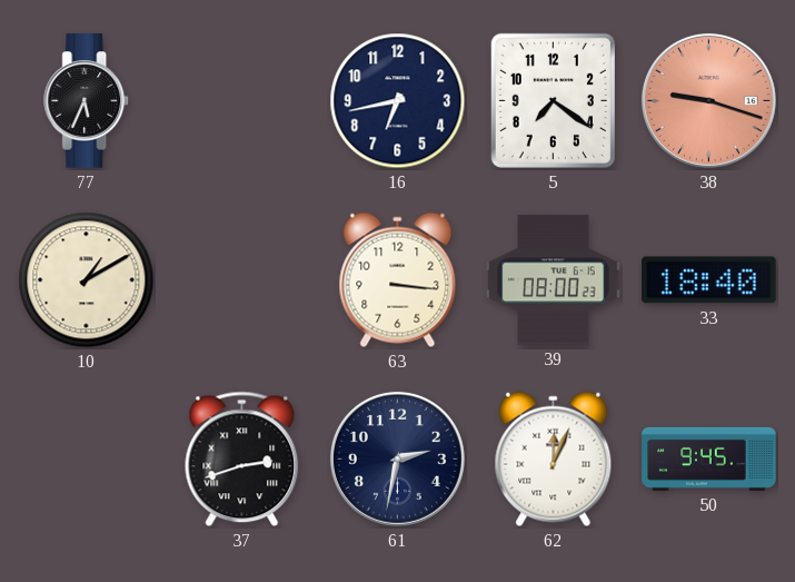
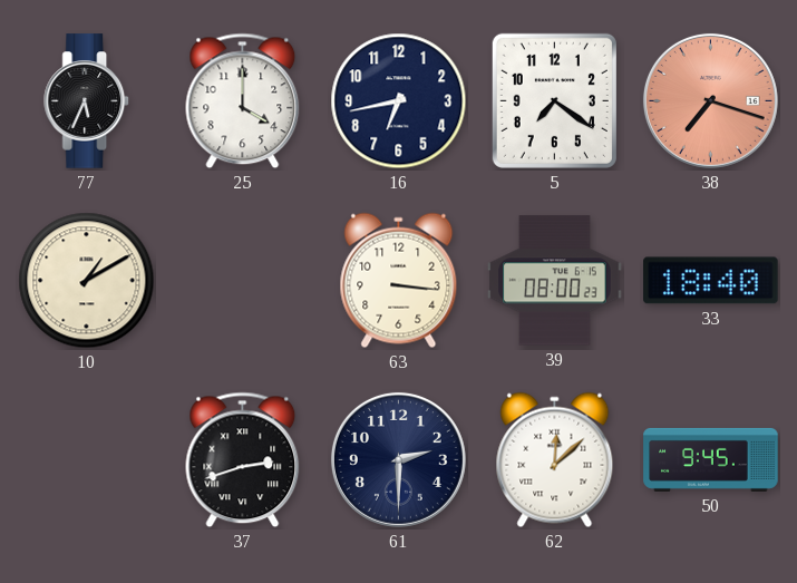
25: none -> 4:00
38: 9:18 -> 7:18
61: 2:32 -> 2:30
62: 12:04 -> 12:08
